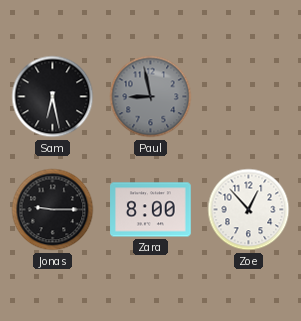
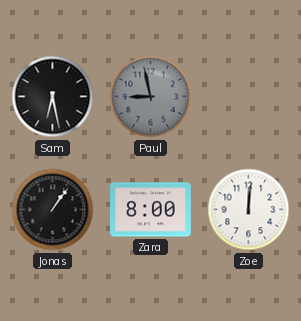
Jonas: 9:15 -> 1:06
Zoe: 12:53 -> 12:01
